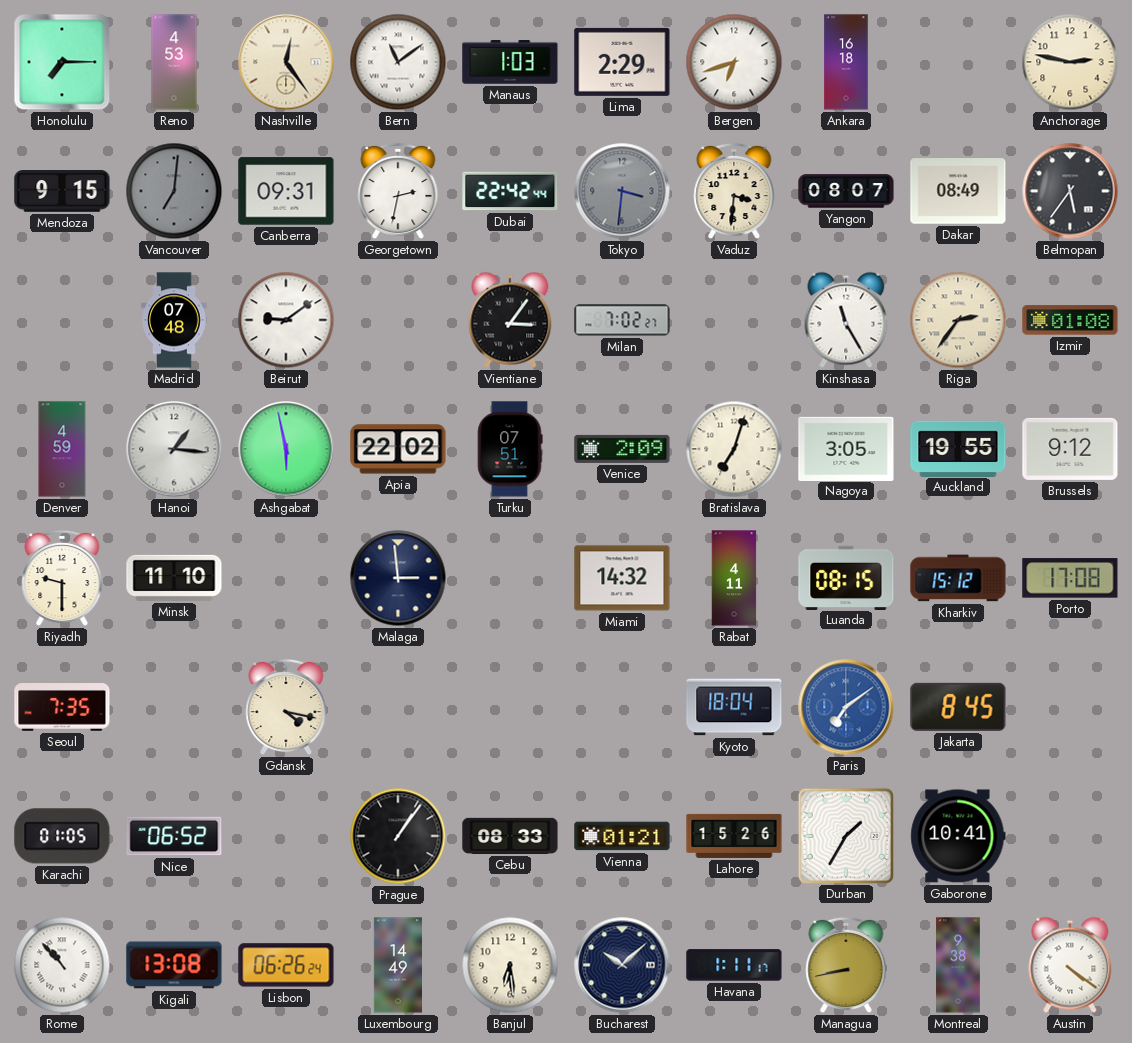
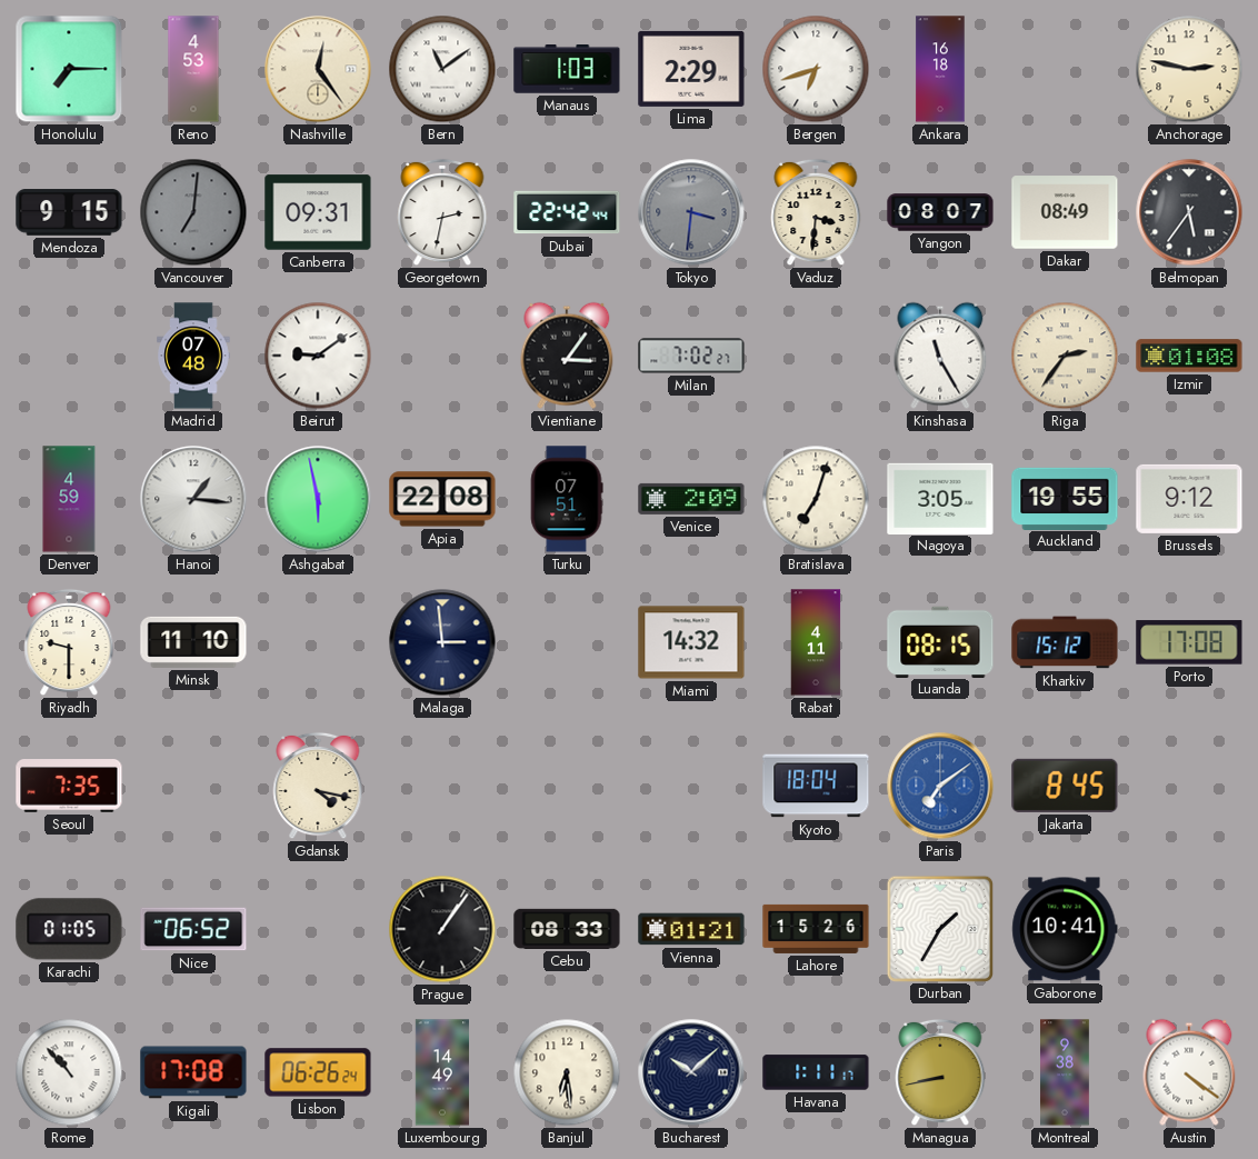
Apia: 22:02 -> 22:08
Kigali: 13:08 -> 17:08
